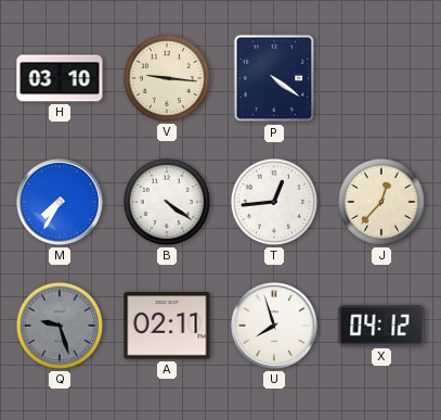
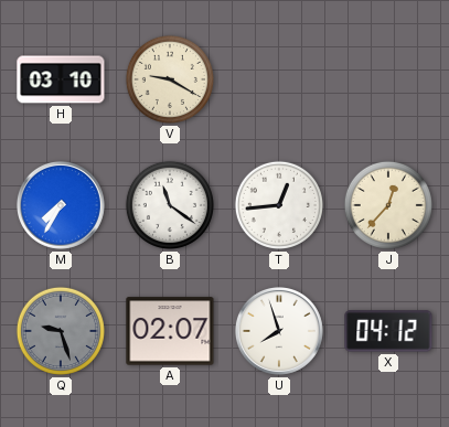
V: 9:16 -> 9:20
P: 4:21 -> none
B: 4:21 -> 11:21
A: 02:11 -> 02:07
